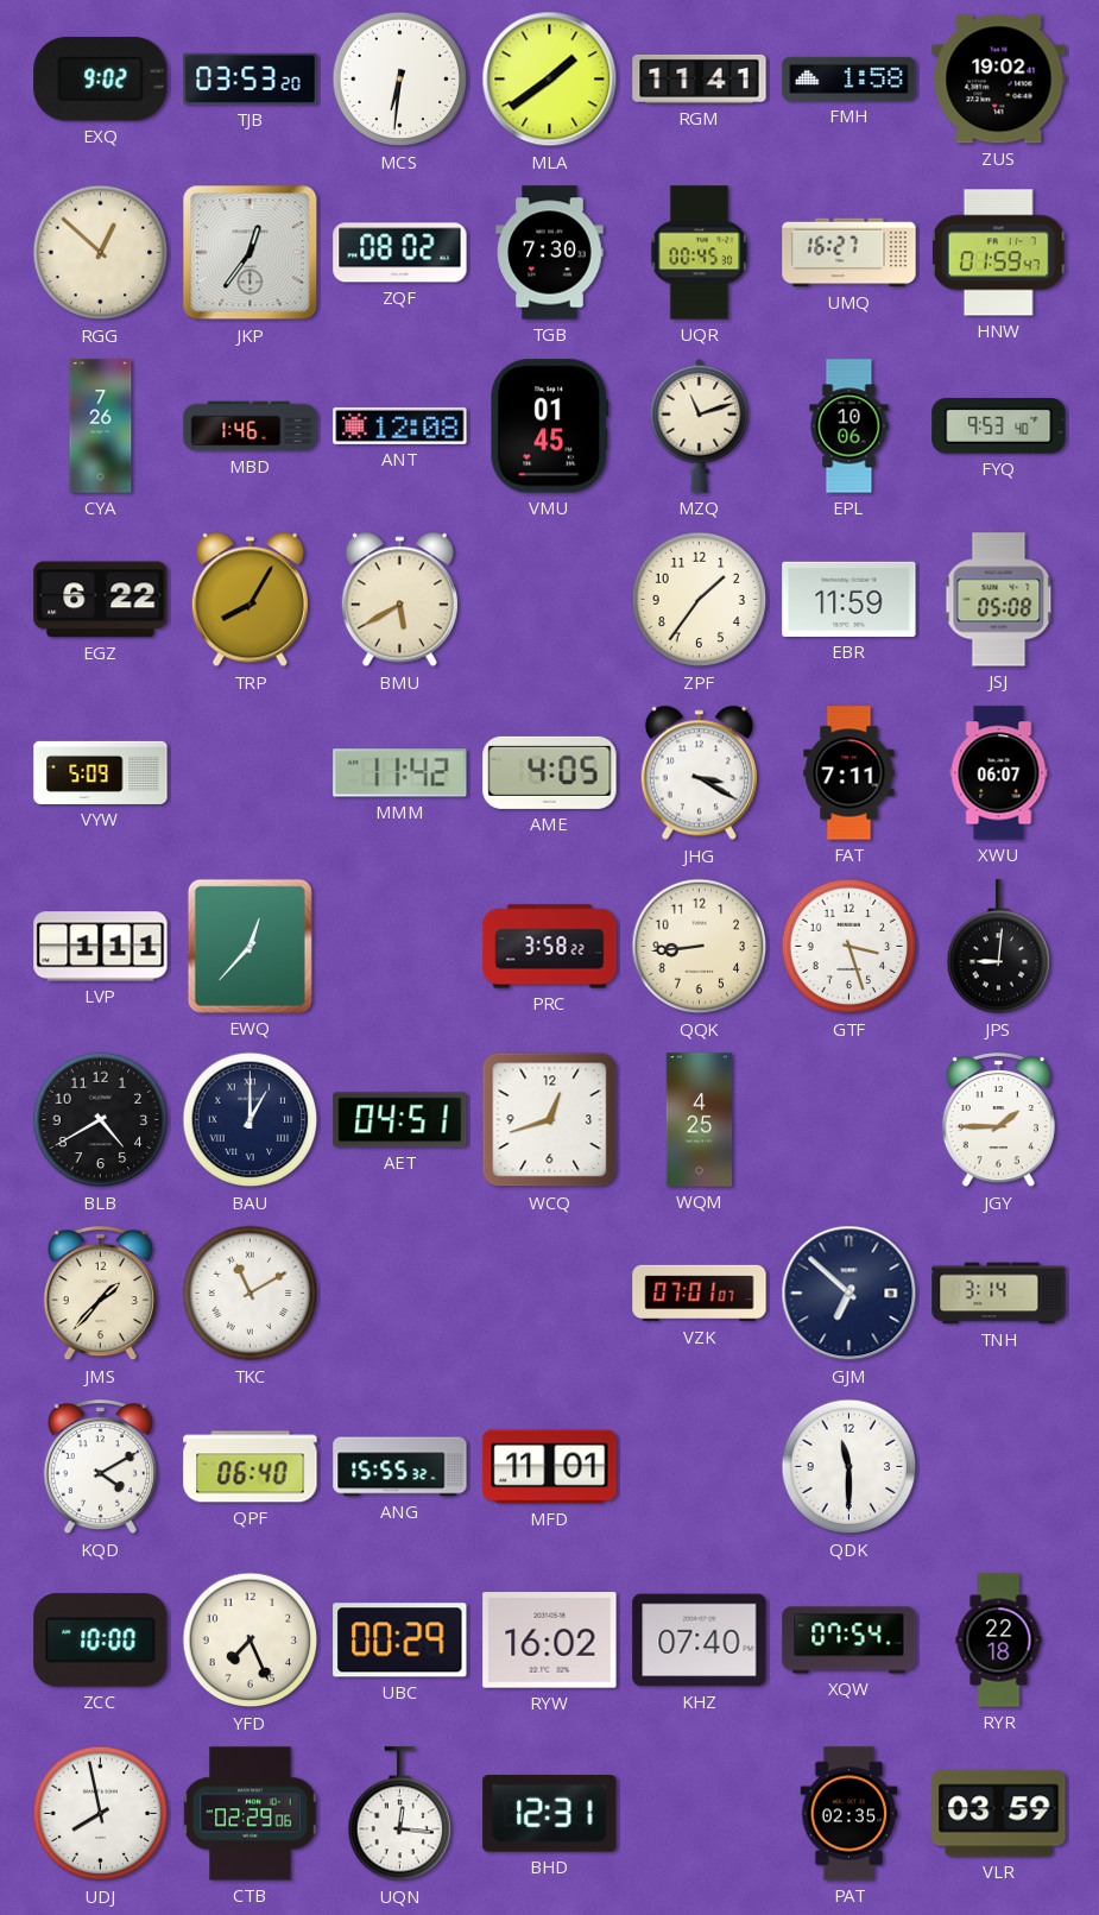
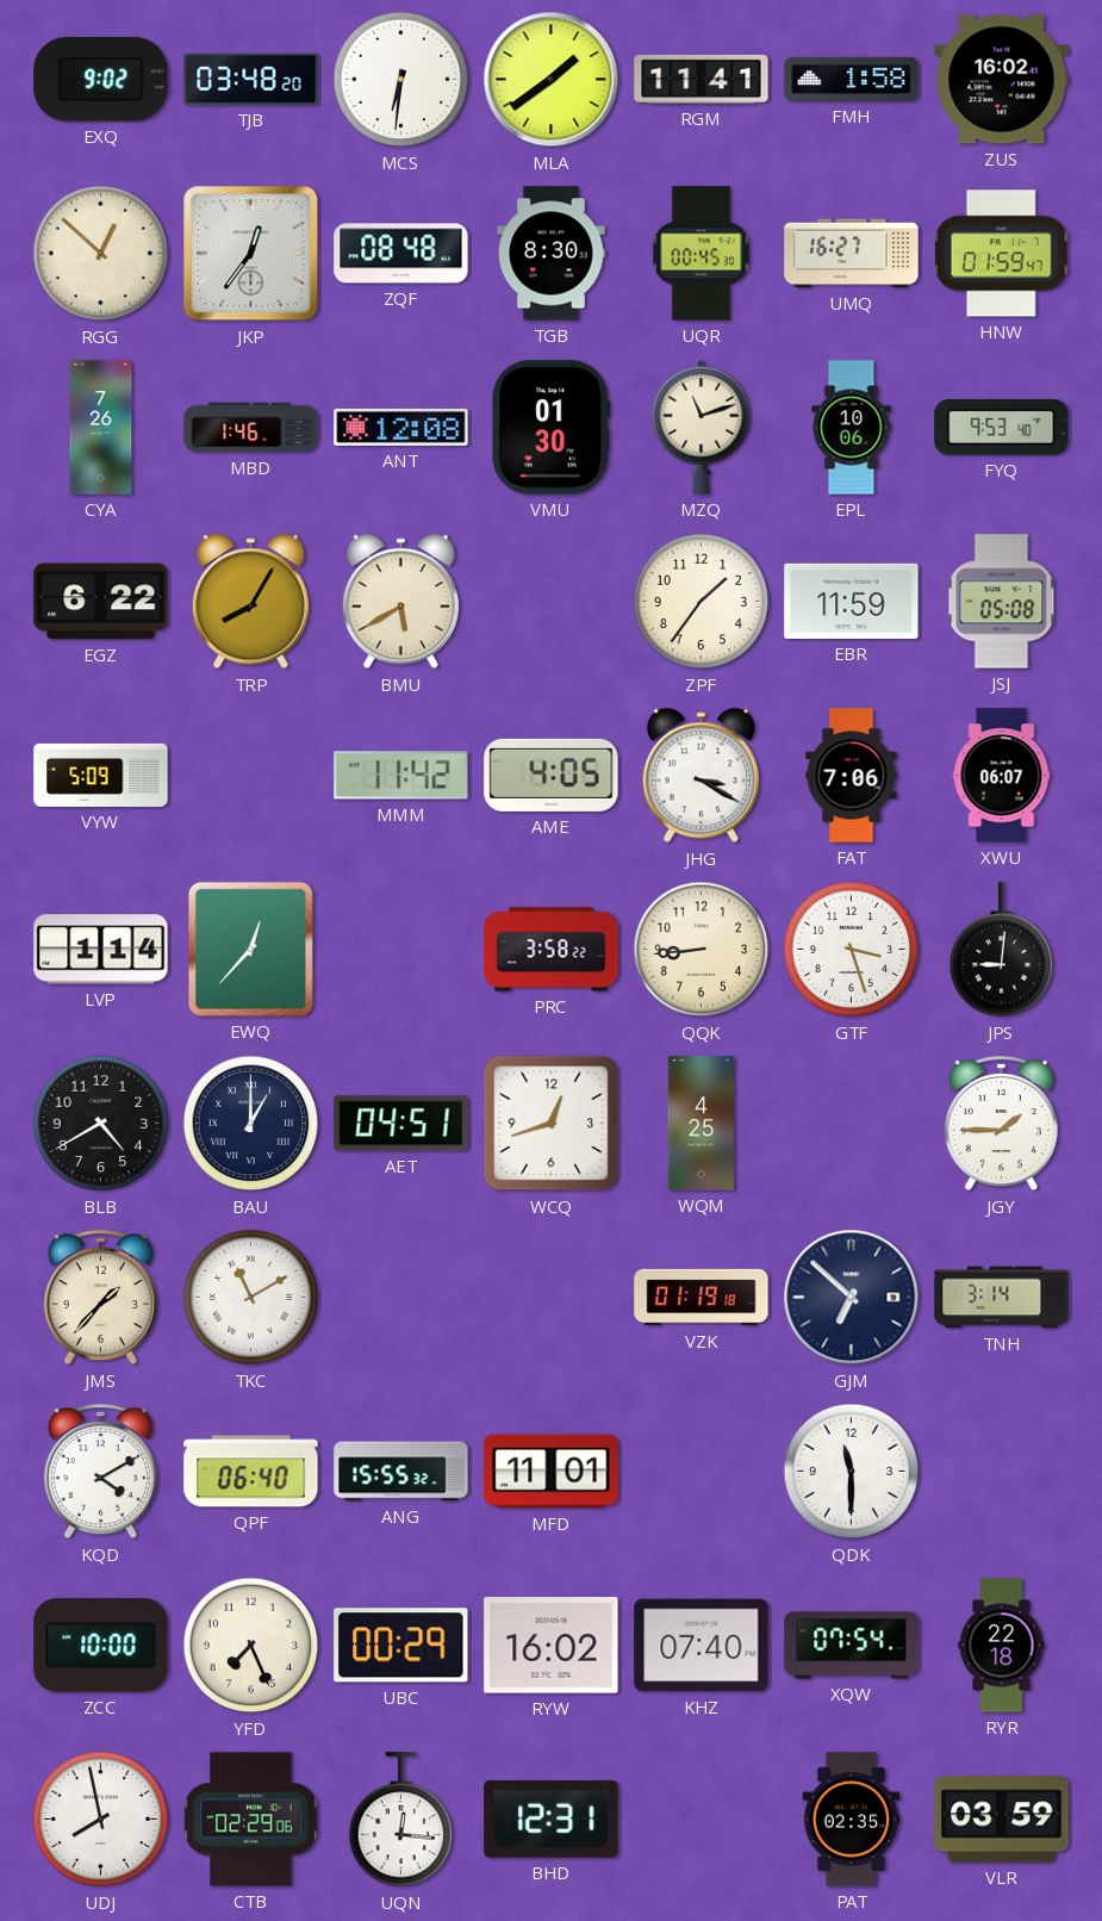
TJB: 03:53 -> 03:48
ZUS: 19:02 -> 16:02
ZQF: 08:02 -> 08:48
TGB: 7:30 -> 8:30
VMU: 01:45 -> 01:30
FAT: 7:11 -> 7:06
LVP: 1:11 -> 1:14
VZK: 07:01 -> 01:19
